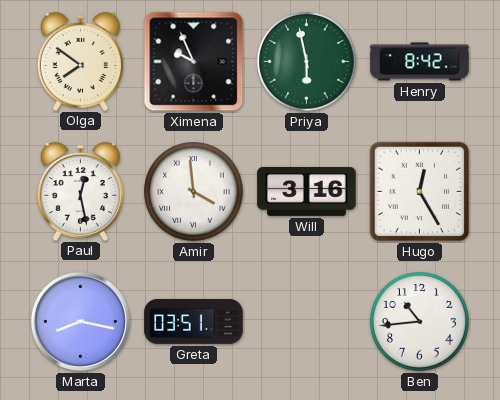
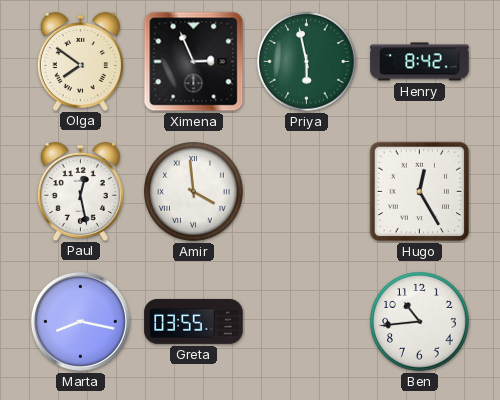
Ximena: 9:56 -> 2:56
Will: 3:16 -> none
Greta: 03:51 -> 03:55
